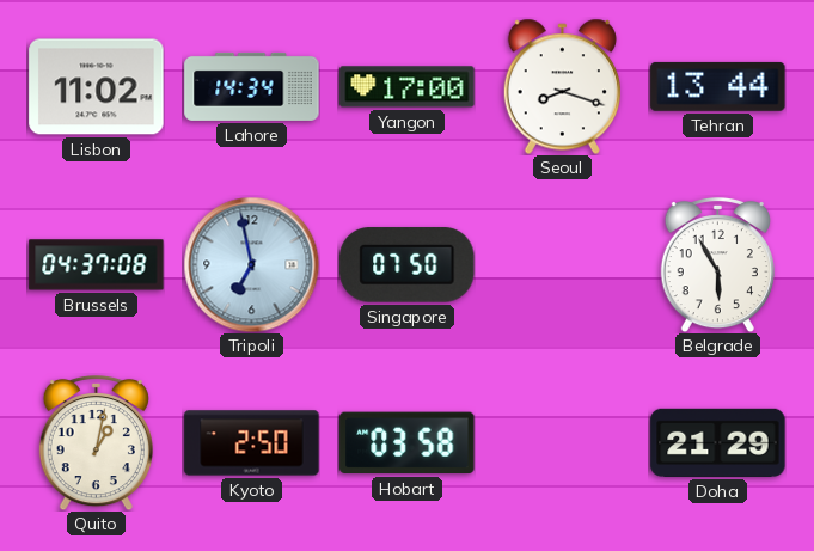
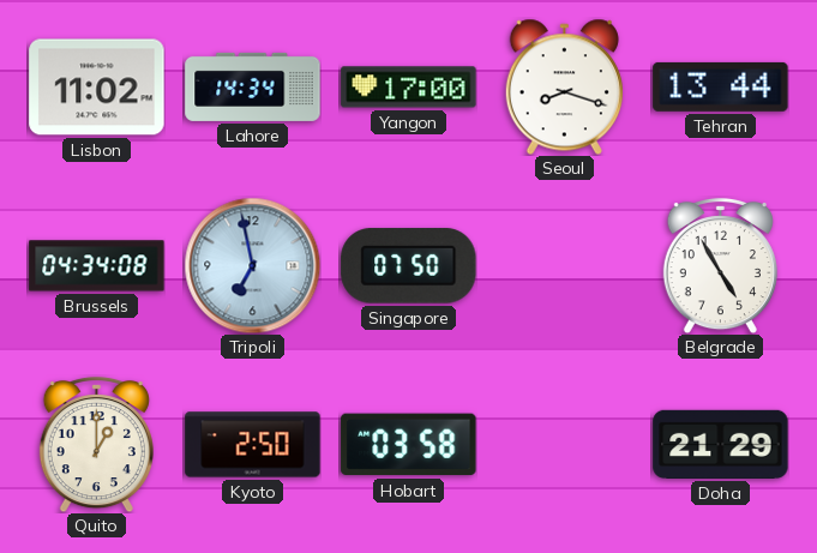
Brussels: 04:37 -> 04:34
Belgrade: 5:55 -> 4:55
Quito: 1:02 -> 1:00
